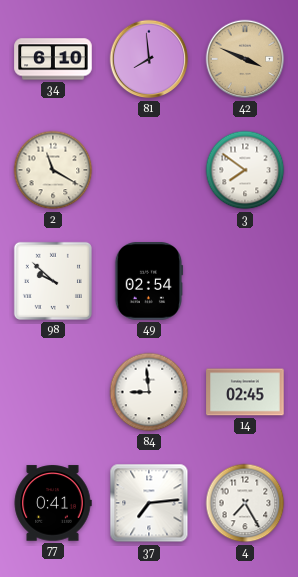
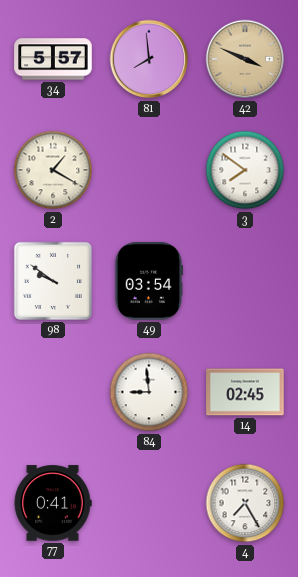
34: 6:10 -> 5:57
2: 11:20 -> 1:20
98: 9:52 -> 9:51
49: 02:54 -> 03:54
37: 7:14 -> none
